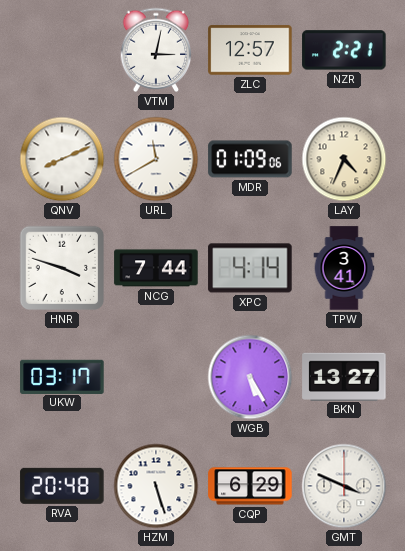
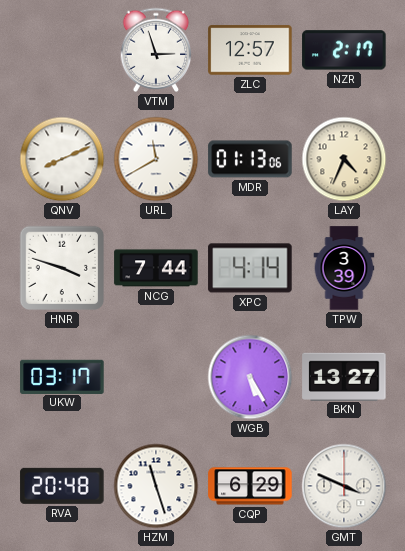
VTM: 3:02 -> 2:57
NZR: 2:21 -> 2:17
MDR: 01:09 -> 01:13
TPW: 3:41 -> 3:39
HZM: 5:27 -> 11:27
